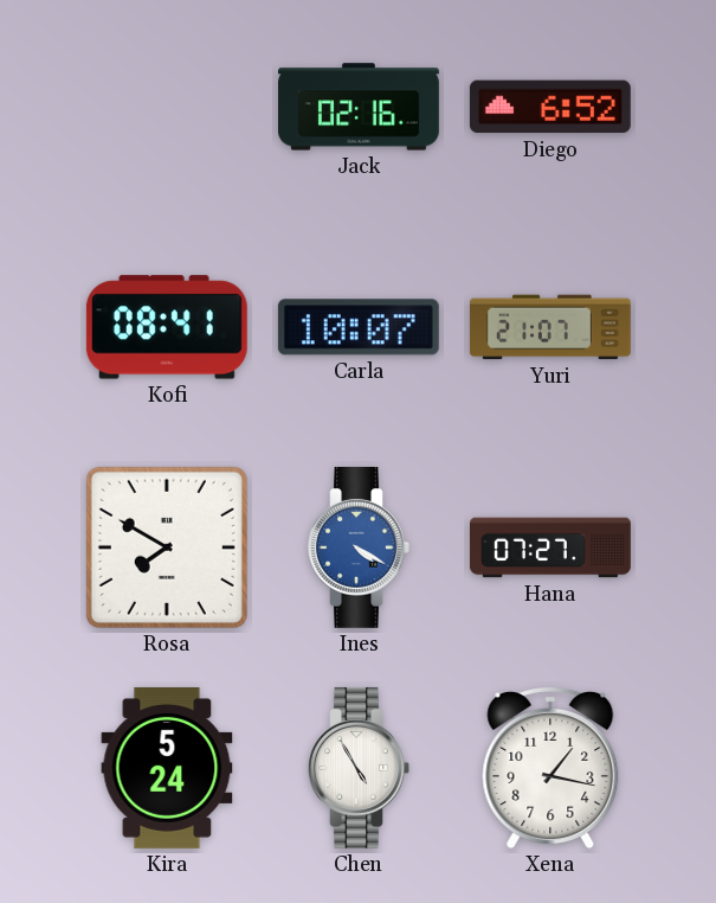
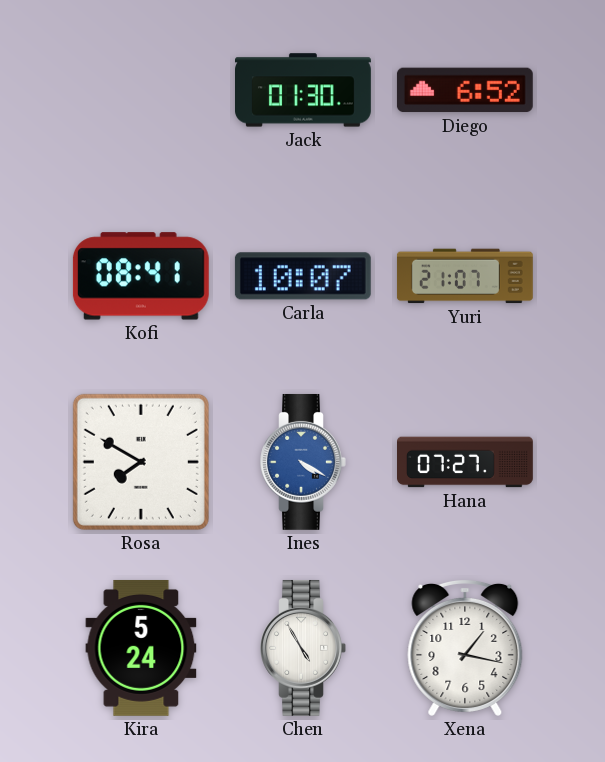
Jack: 02:16 -> 01:30
